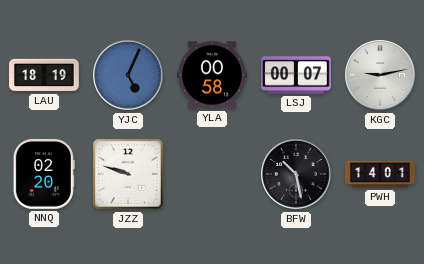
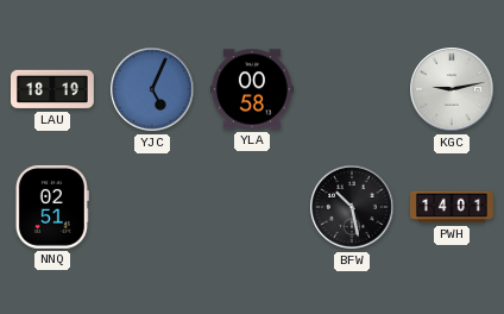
LSJ: 00:07 -> none
NNQ: 02:20 -> 02:51
JZZ: 9:48 -> none
